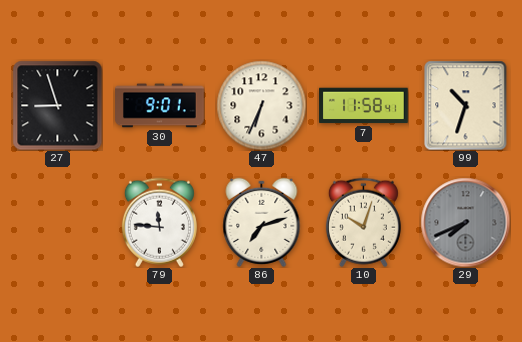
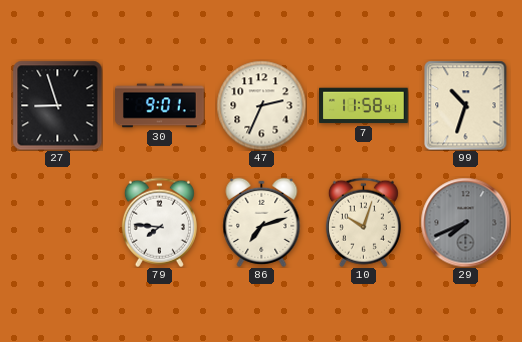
47: 6:34 -> 2:34
79: 11:46 -> 7:46
